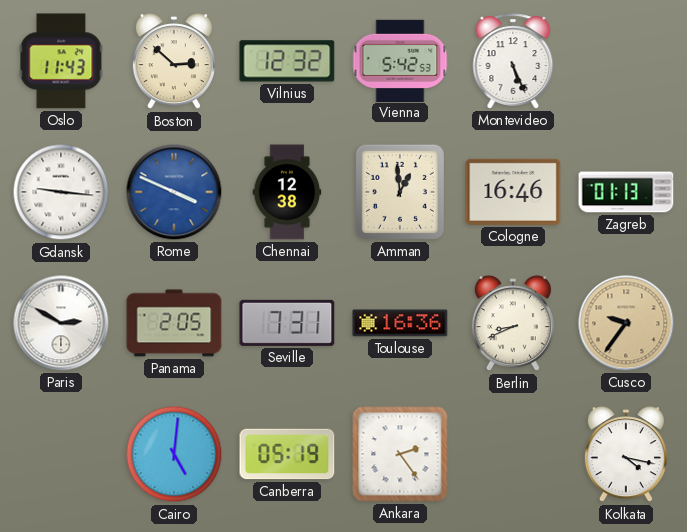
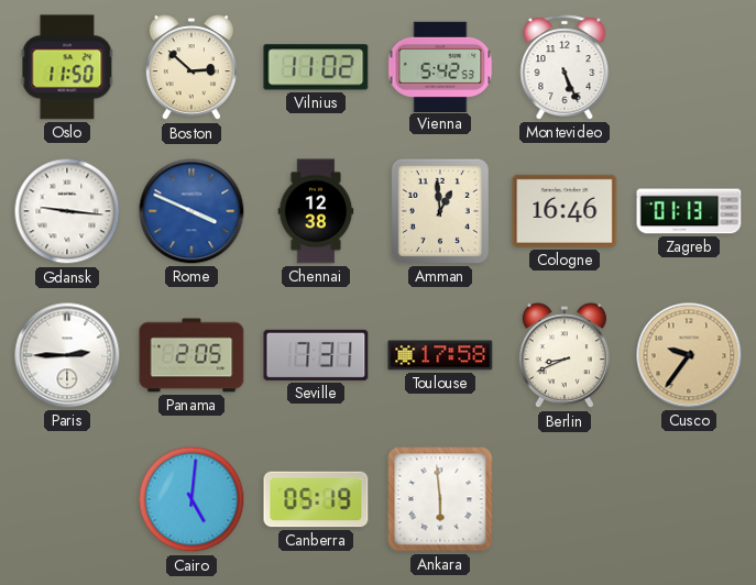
Oslo: 11:43 -> 11:50
Vilnius: 12:32 -> 11:02
Paris: 2:50 -> 2:45
Toulouse: 16:36 -> 17:58
Ankara: 2:24 -> 5:59
Kolkata: 4:17 -> none
